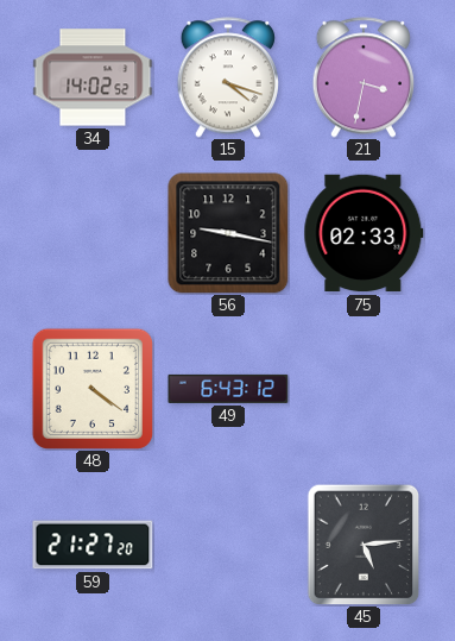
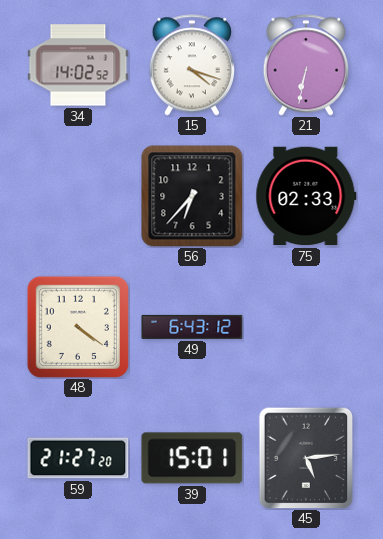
21: 3:32 -> 6:32
56: 9:17 -> 6:37
39: none -> 15:01
